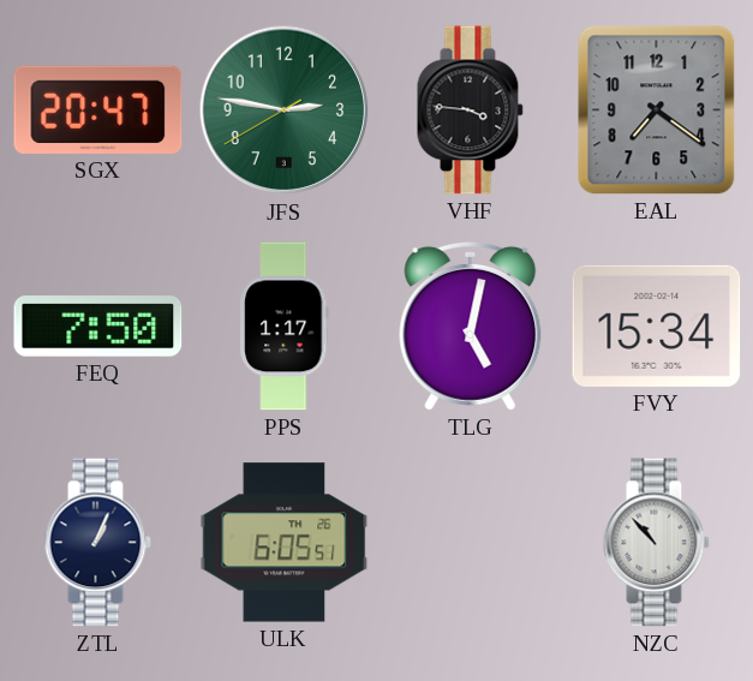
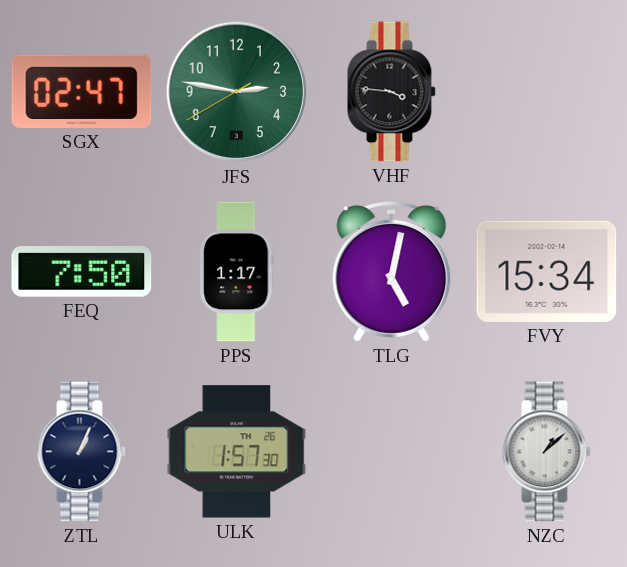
SGX: 20:47 -> 02:47
EAL: 7:21 -> none
ULK: 6:05 -> 1:57
NZC: 10:53 -> 1:08
